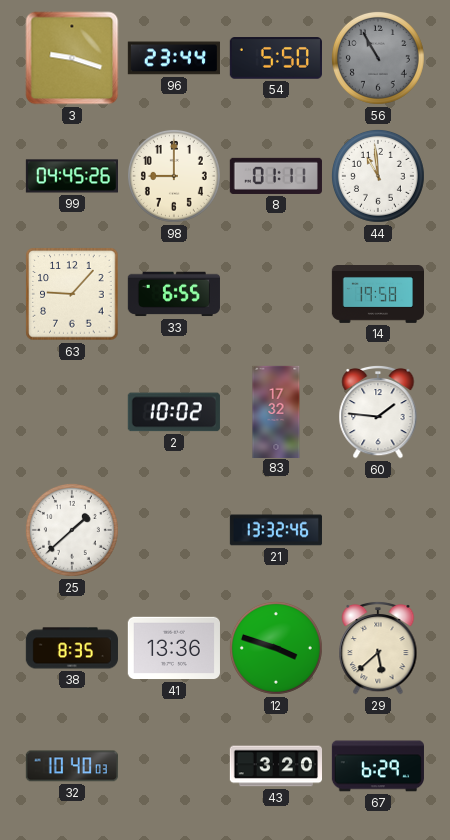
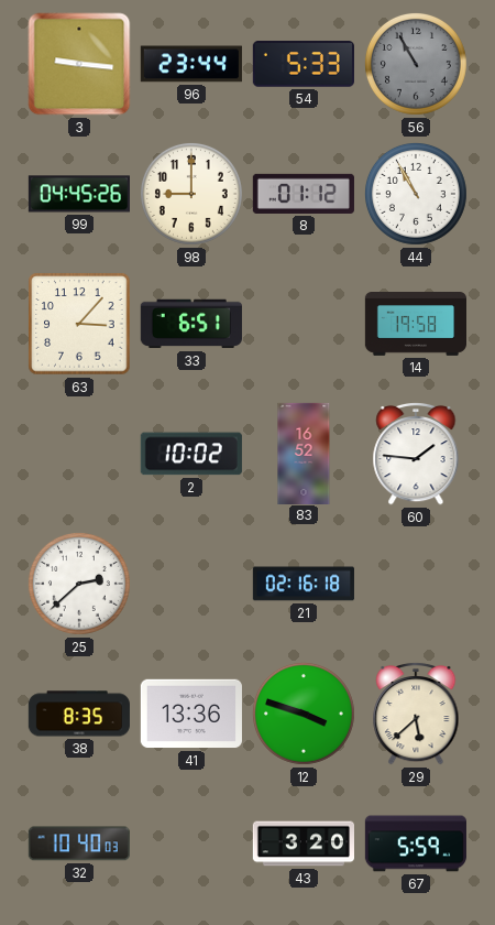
3: 9:18 -> 9:16
54: 5:50 -> 5:33
8: 01:11 -> 01:12
44: 10:59 -> 10:55
63: 9:07 -> 3:07
33: 6:55 -> 6:51
83: 17:32 -> 16:52
25: 1:38 -> 2:38
21: 13:32 -> 02:16
67: 6:29 -> 5:59
